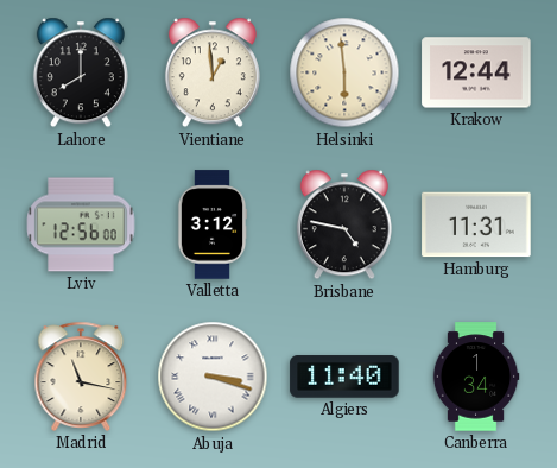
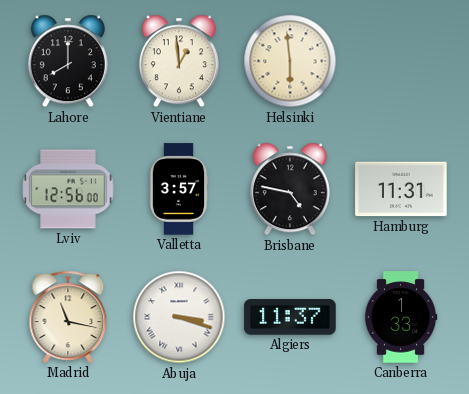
Krakow: 12:44 -> none
Valletta: 3:12 -> 3:57
Algiers: 11:40 -> 11:37
Canberra: 1:34 -> 1:33
